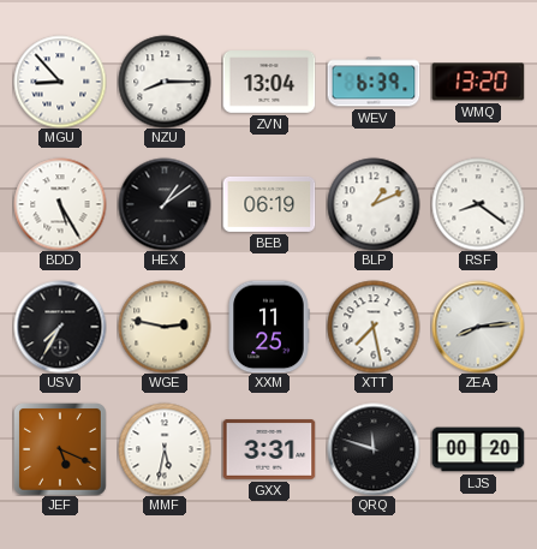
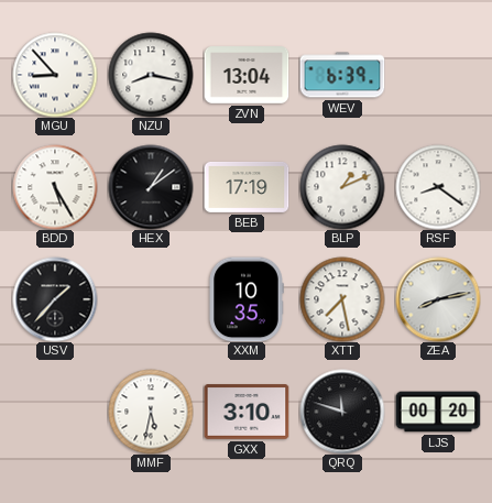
NZU: 8:15 -> 8:17
WMQ: 13:20 -> none
BEB: 06:19 -> 17:19
USV: 7:35 -> 1:37
WGE: 2:47 -> none
XXM: 11:25 -> 10:35
ZEA: 8:14 -> 8:13
JEF: 5:19 -> none
GXX: 3:31 -> 3:10
